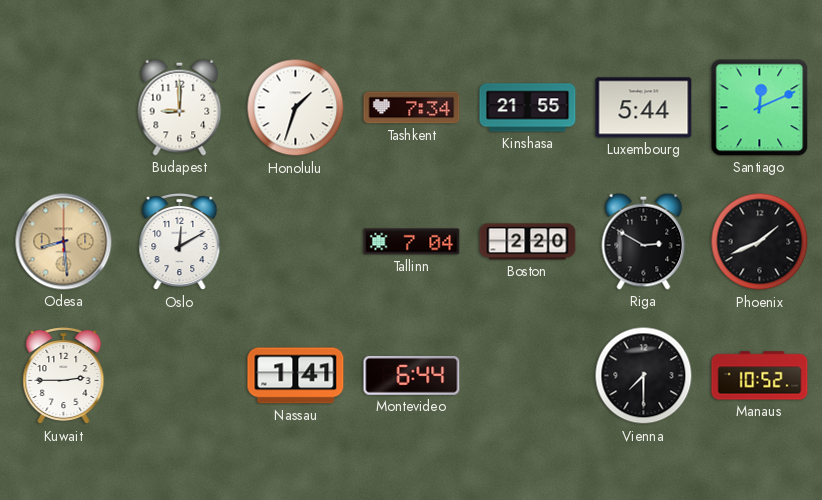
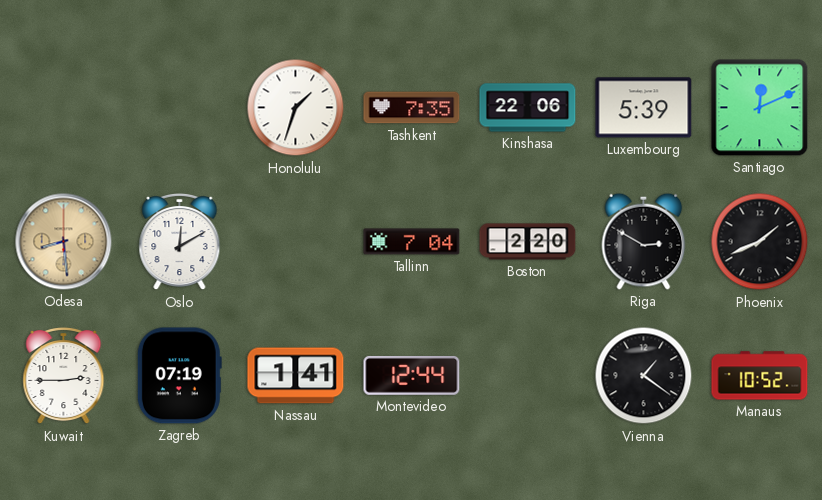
Budapest: 9:00 -> none
Tashkent: 7:34 -> 7:35
Kinshasa: 21:55 -> 22:06
Luxembourg: 5:44 -> 5:39
Zagreb: none -> 07:19
Montevideo: 6:44 -> 12:44
Vienna: 7:30 -> 1:21
